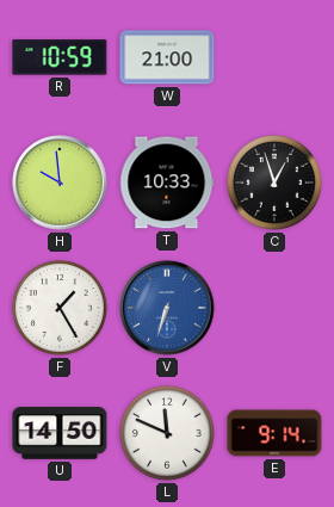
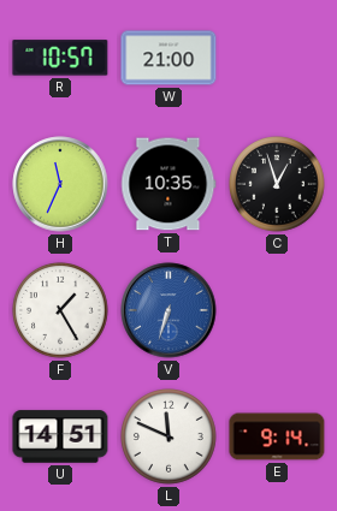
R: 10:59 -> 10:57
H: 9:59 -> 11:34
T: 10:33 -> 10:35
U: 14:50 -> 14:51
